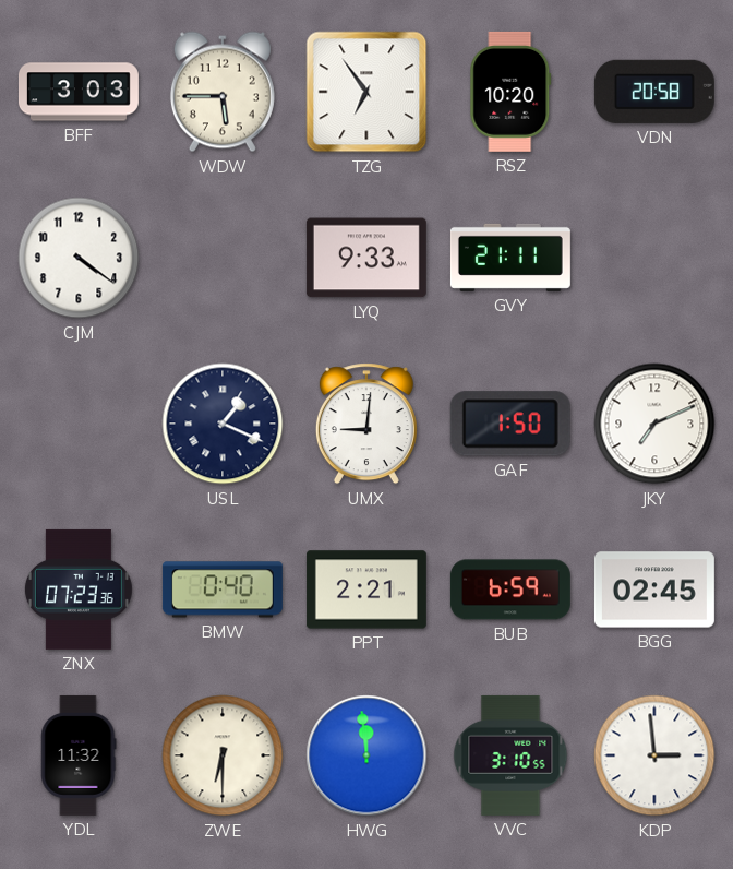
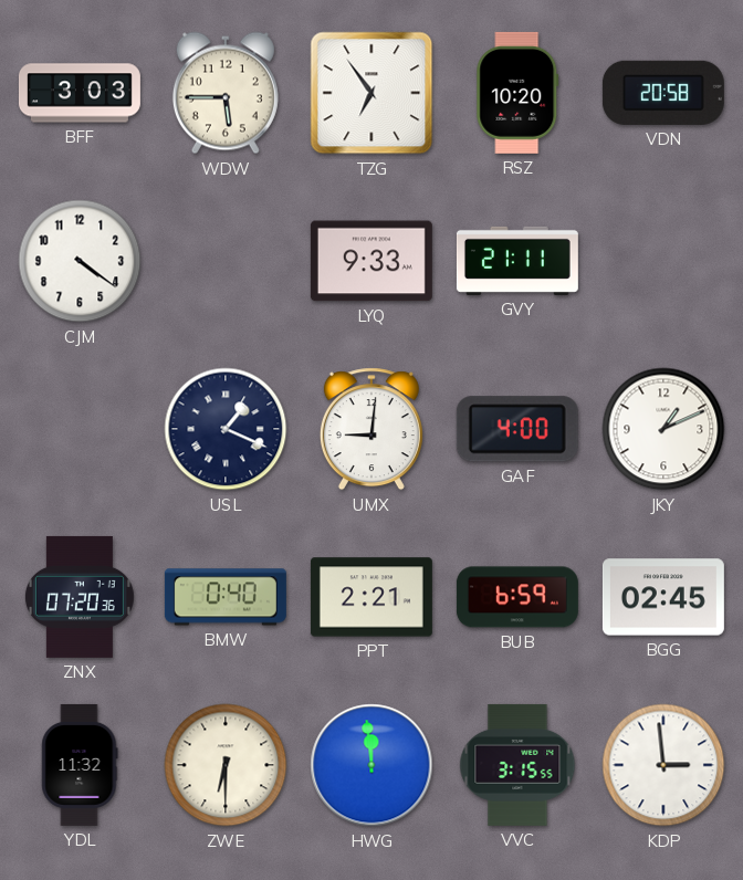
GAF: 1:50 -> 4:00
JKY: 7:11 -> 1:11
ZNX: 07:23 -> 07:20
VVC: 3:10 -> 3:15
